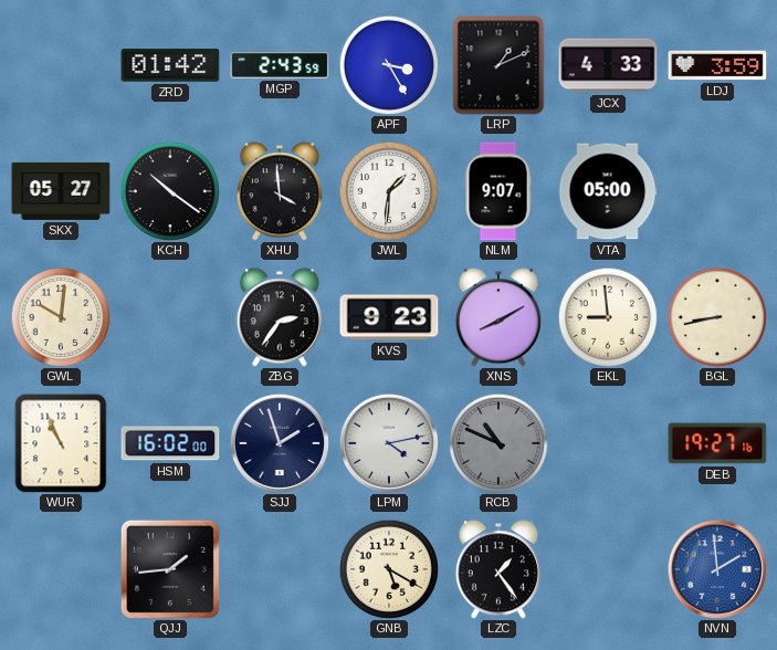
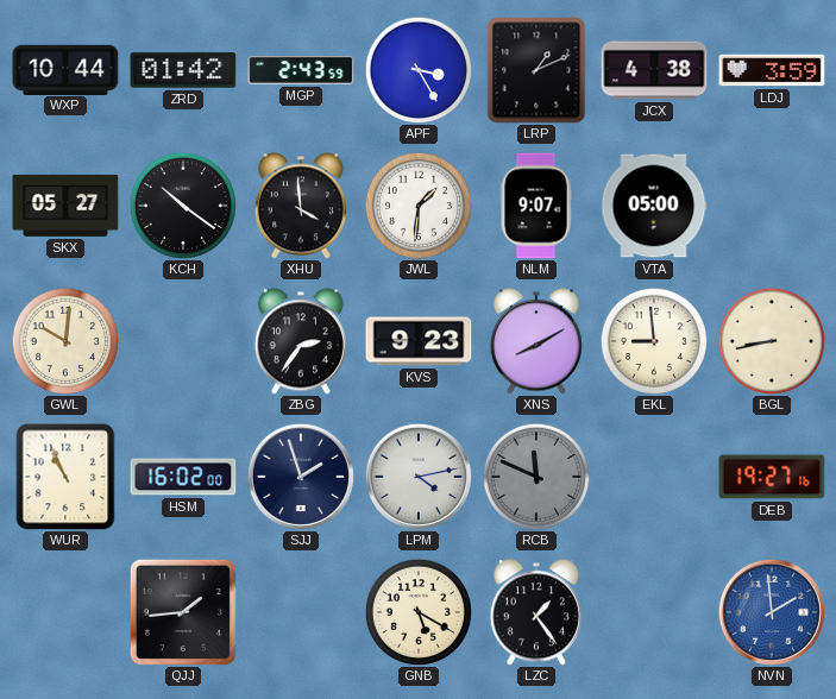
WXP: none -> 10:44
JCX: 4:33 -> 4:38
RCB: 10:49 -> 11:49
